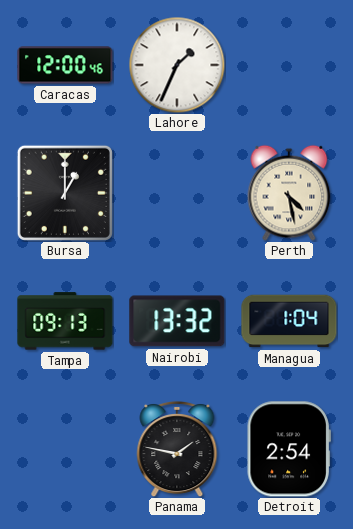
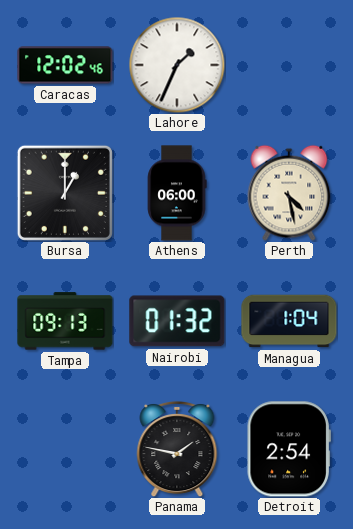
Caracas: 12:00 -> 12:02
Athens: none -> 06:00
Nairobi: 13:32 -> 01:32
